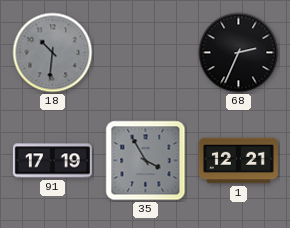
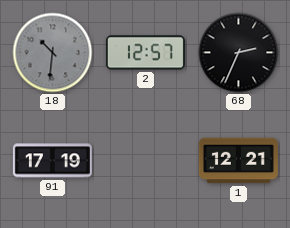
2: none -> 12:57
35: 3:55 -> none
